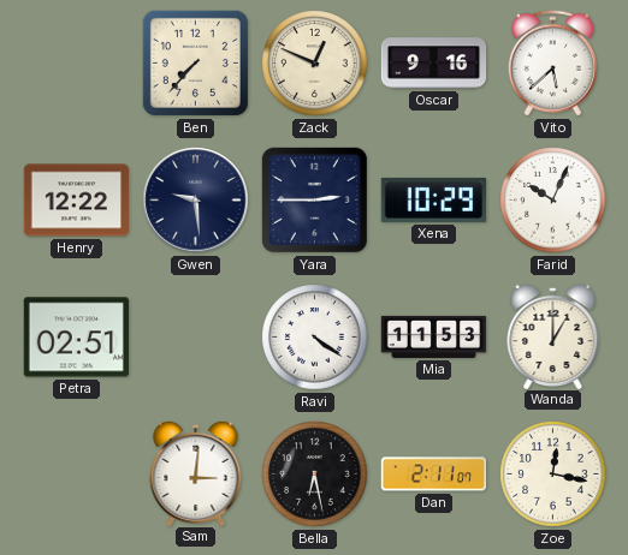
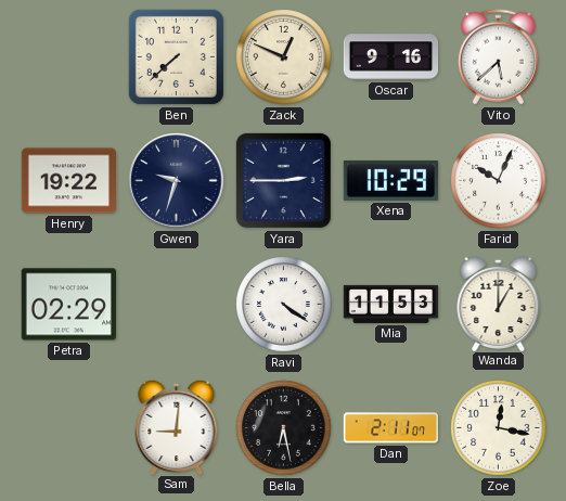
Ben: 7:37 -> 7:38
Henry: 12:22 -> 19:22
Gwen: 9:29 -> 9:33
Petra: 02:51 -> 02:29
Sam: 3:01 -> 9:01
